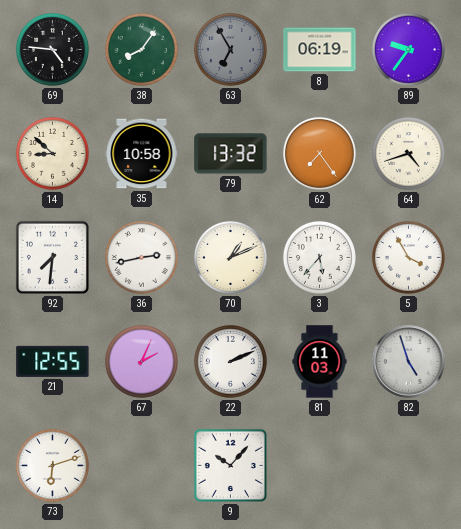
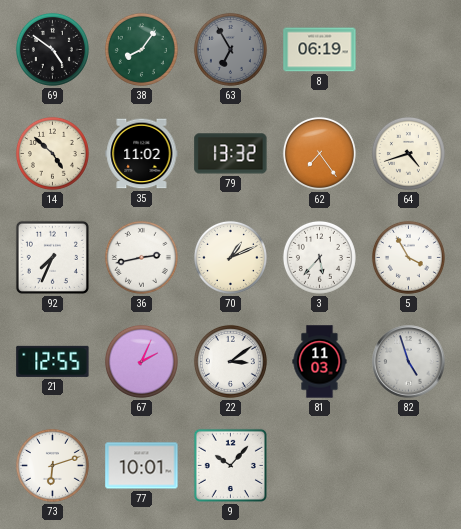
69: 4:46 -> 4:51
89: 9:36 -> none
14: 8:52 -> 4:52
35: 10:58 -> 11:02
92: 7:31 -> 7:34
22: 2:11 -> 3:09
77: none -> 10:01
